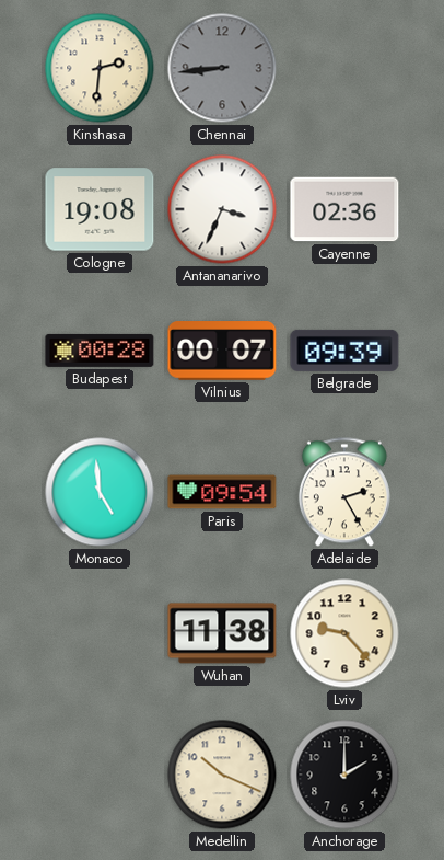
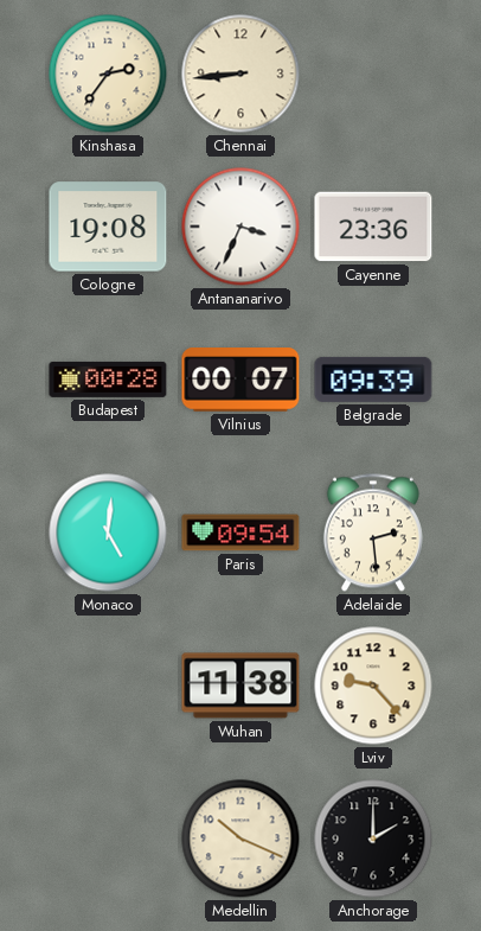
Kinshasa: 2:31 -> 2:36
Chennai dial: grey -> cream
Cayenne: 02:36 -> 23:36
Monaco: 4:59 -> 5:01
Adelaide: 2:25 -> 2:29
